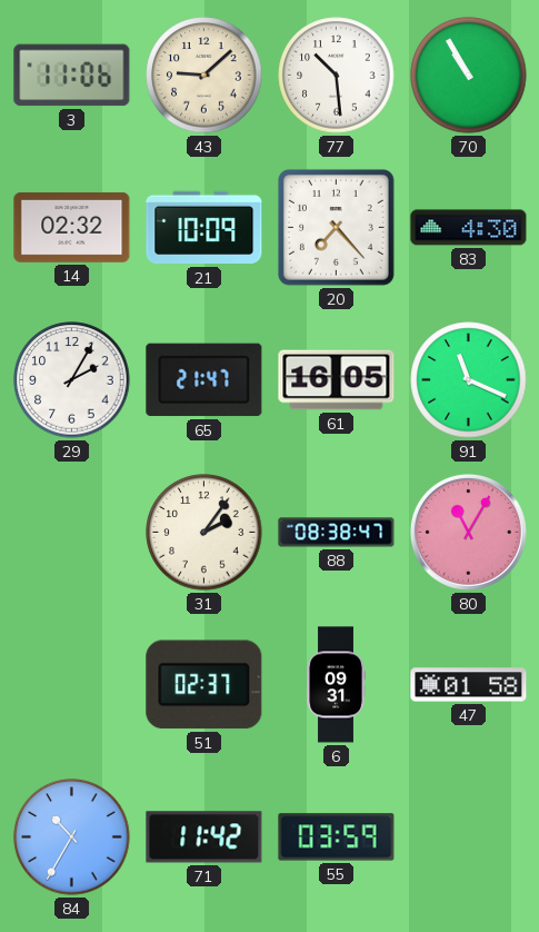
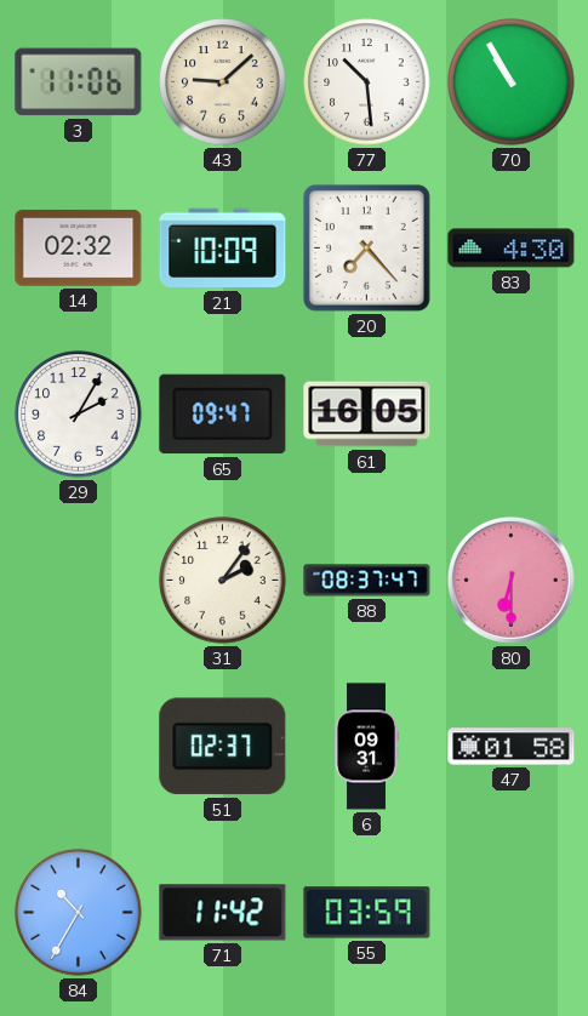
65: 21:47 -> 09:47
91: 11:19 -> none
88: 08:38 -> 08:37
80: 11:05 -> 6:30
